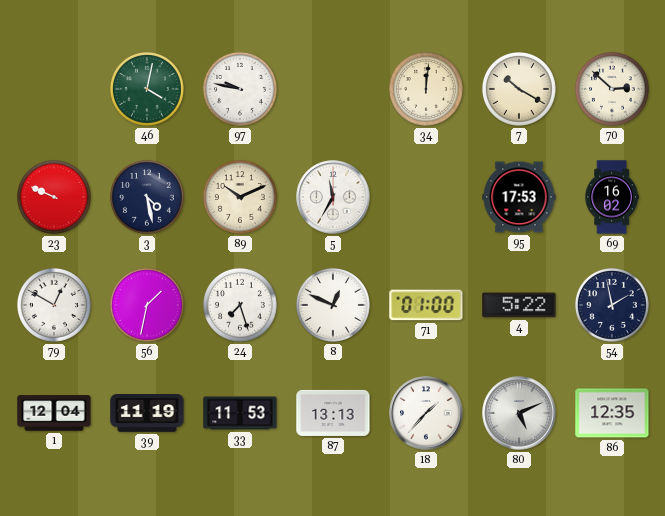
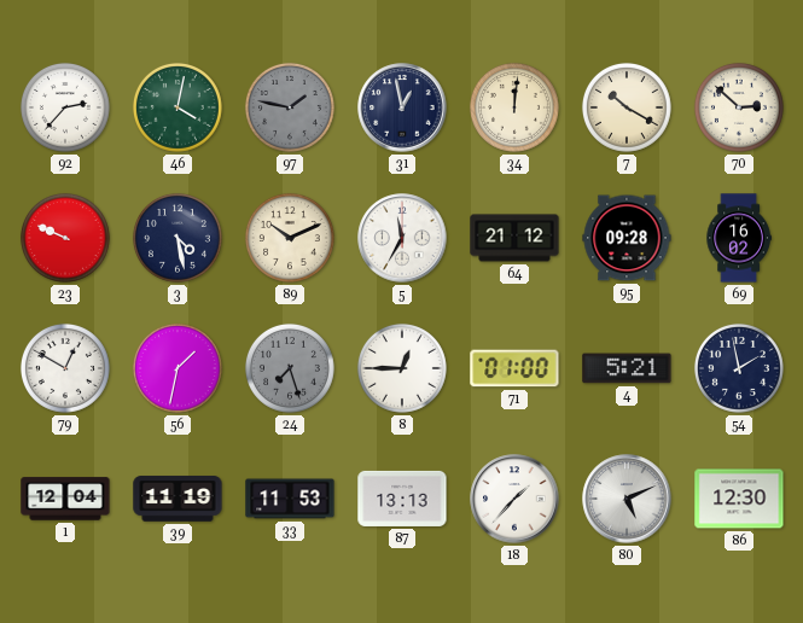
92: none -> 2:37
97: 9:47 -> 1:47
97 dial: white -> grey
31: none -> 12:58
64: none -> 21:12
95: 17:53 -> 09:28
24 dial: white -> grey
8: 12:49 -> 12:45
4: 5:22 -> 5:21
86: 12:35 -> 12:30
